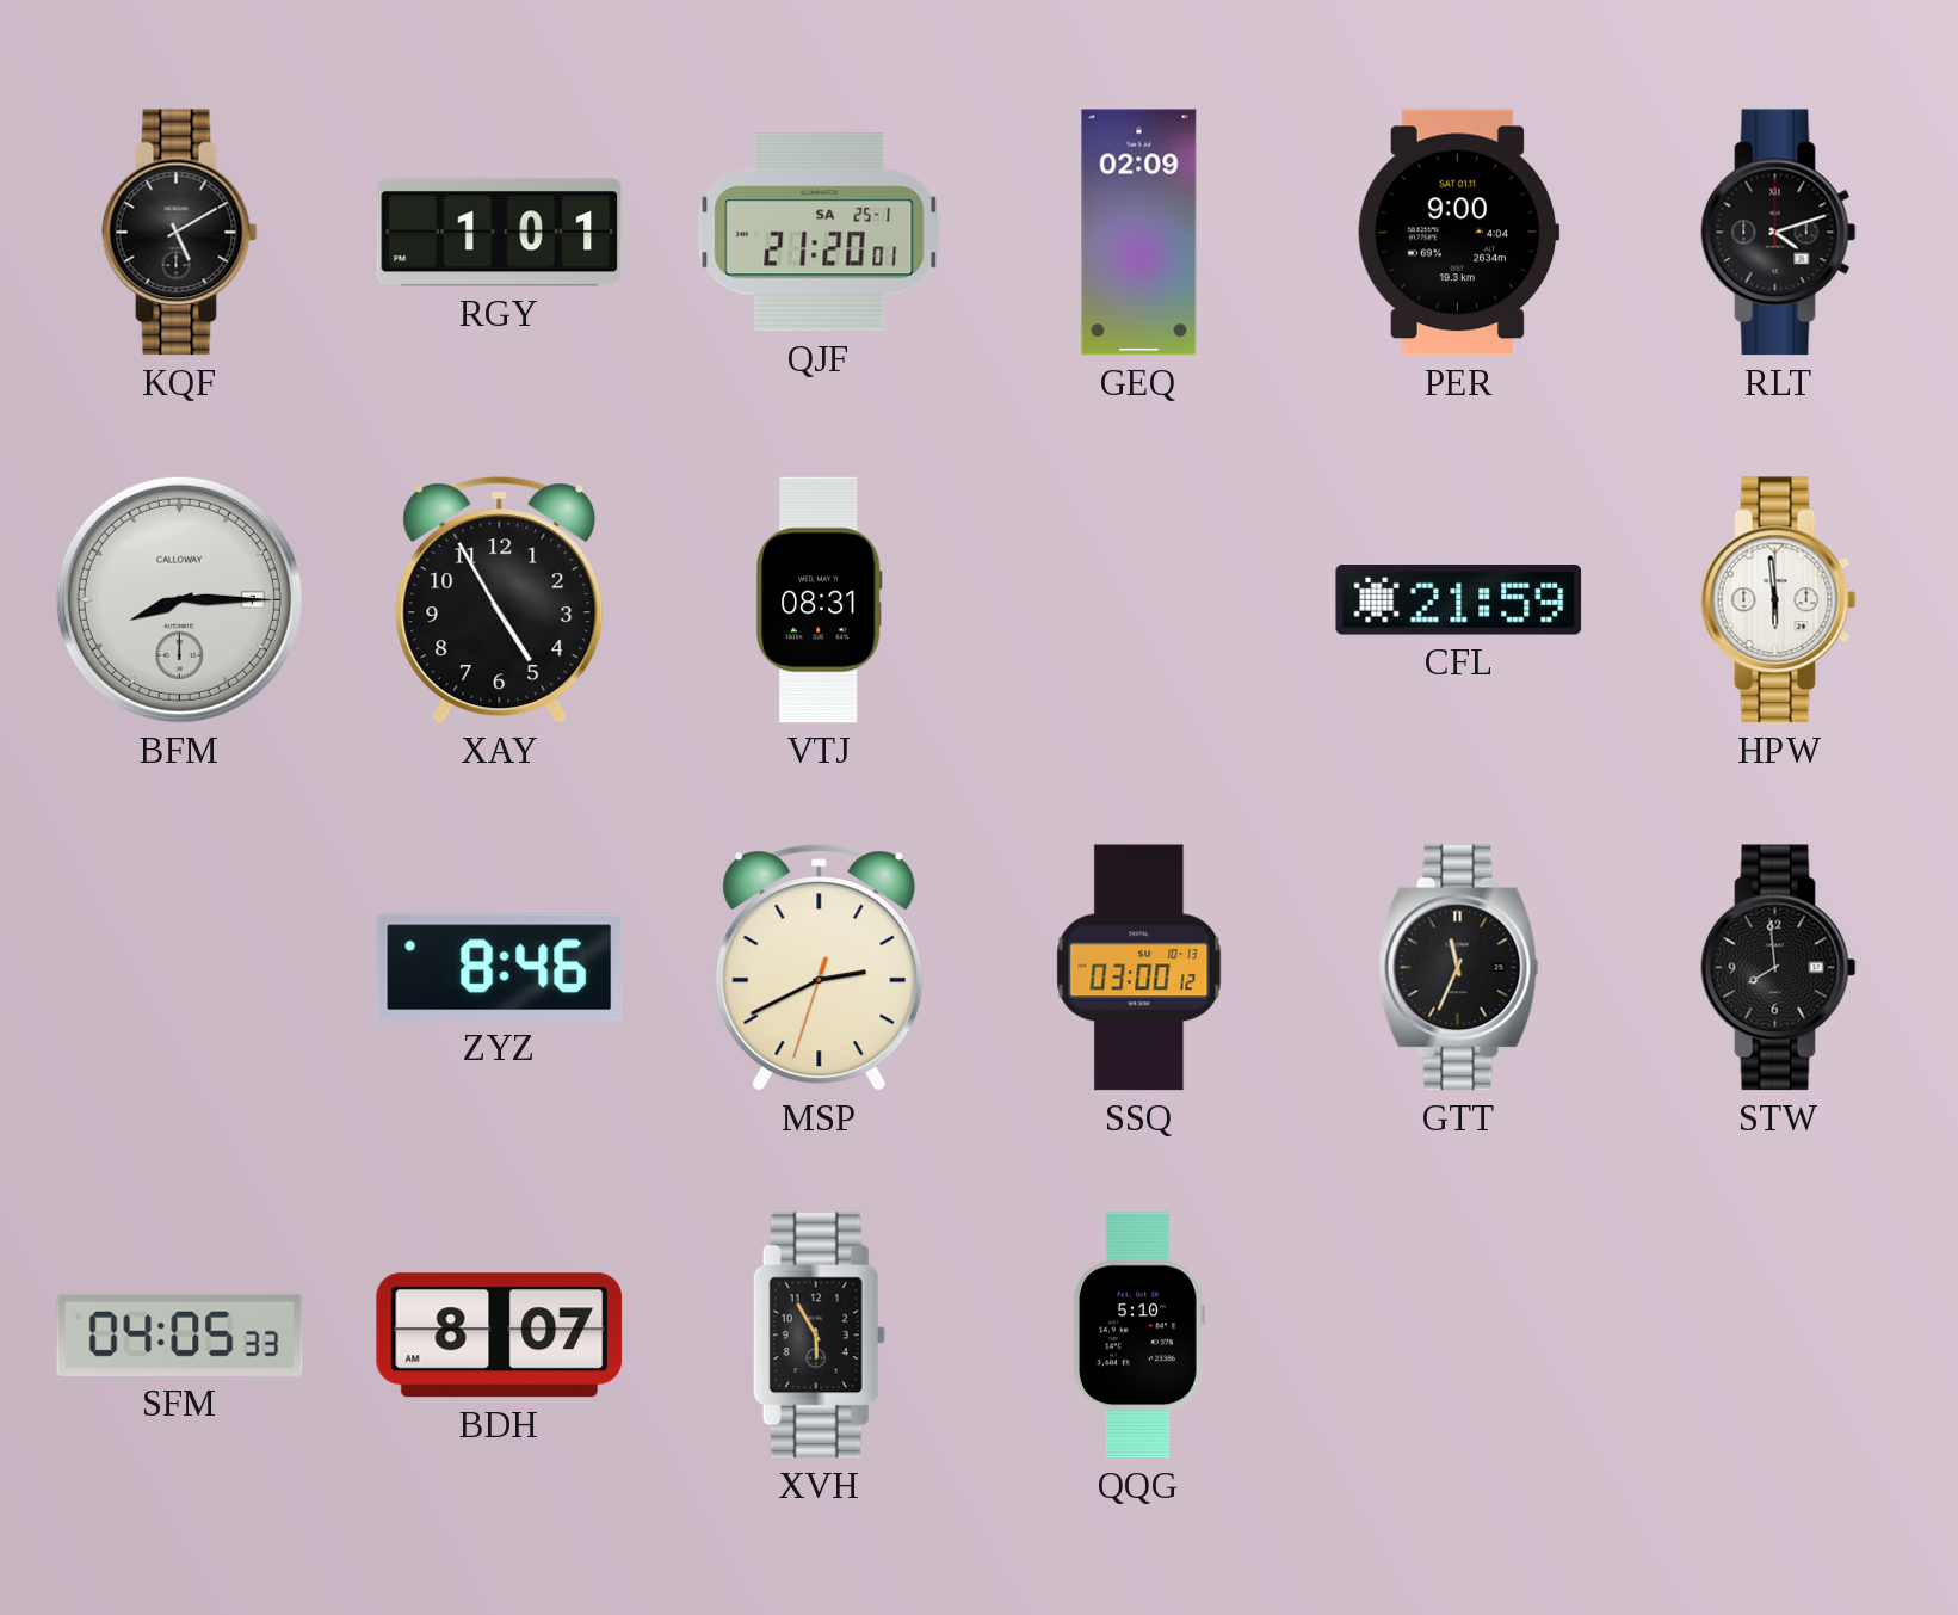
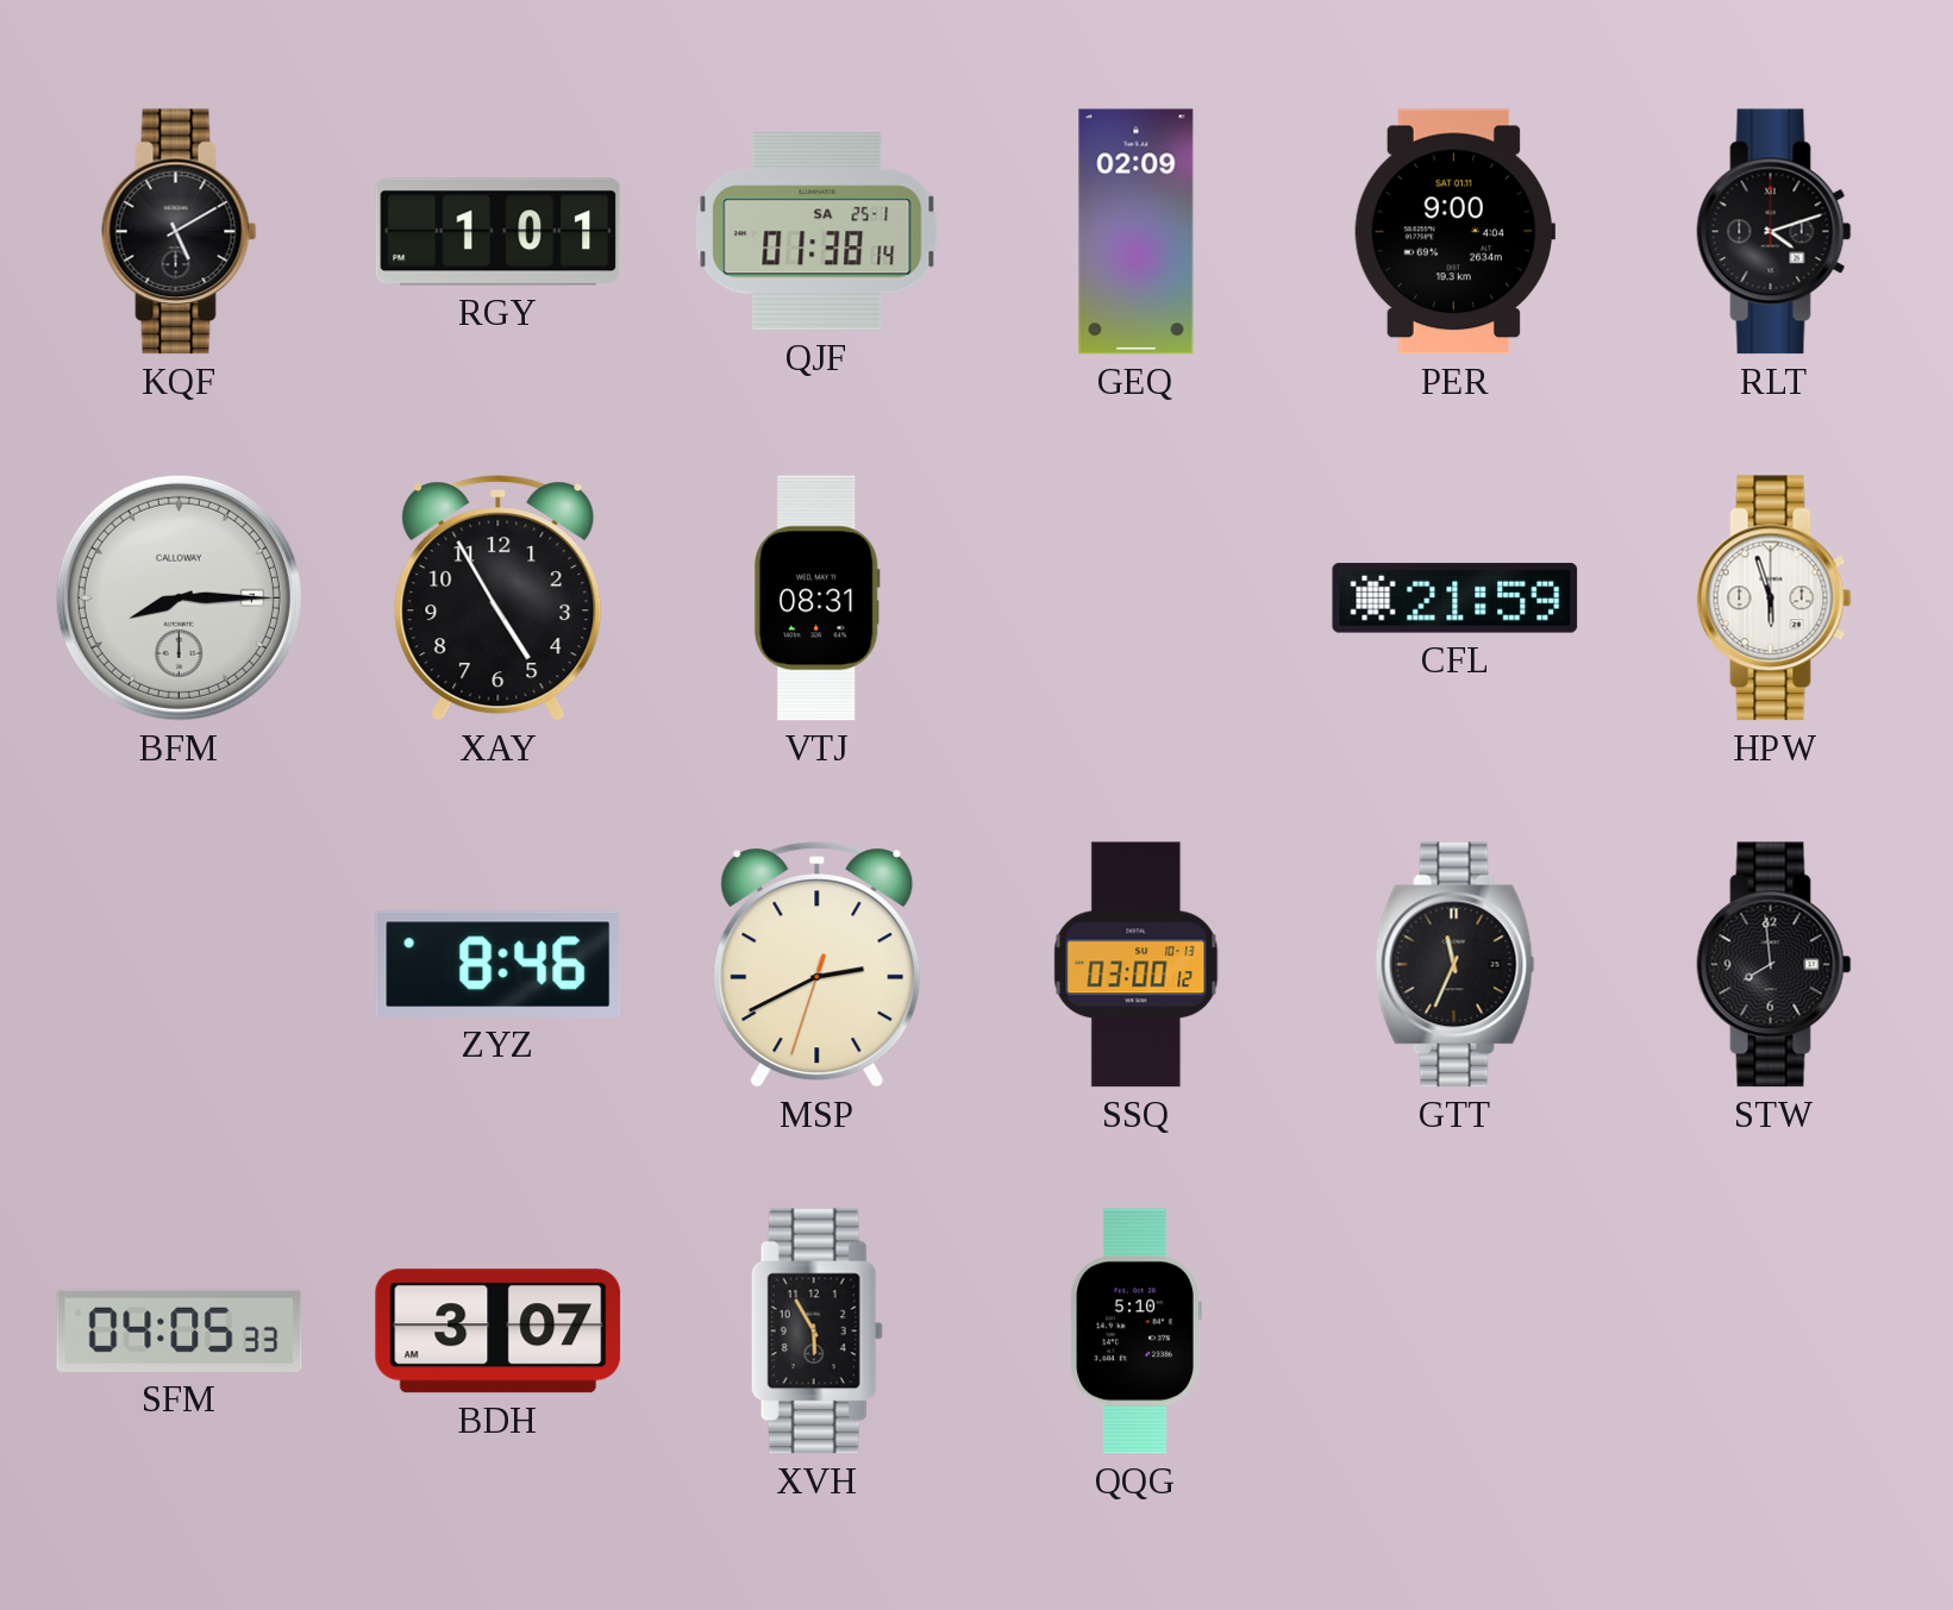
QJF: 21:20 -> 01:38
HPW: 5:59 -> 5:57
BDH: 8:07 -> 3:07
